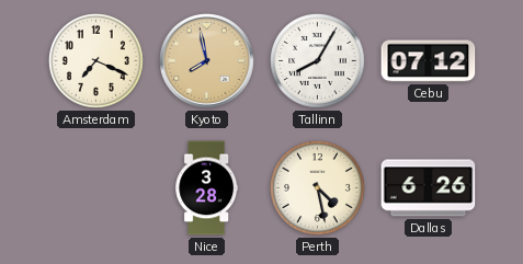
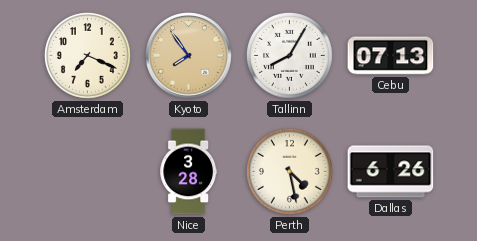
Kyoto: 7:58 -> 7:54
Cebu: 07:12 -> 07:13
